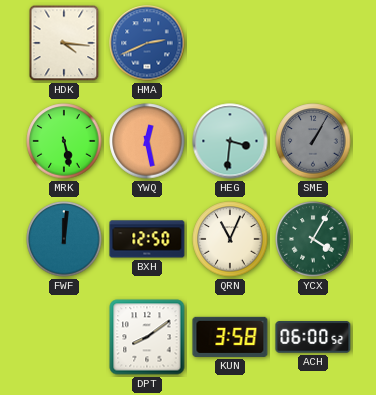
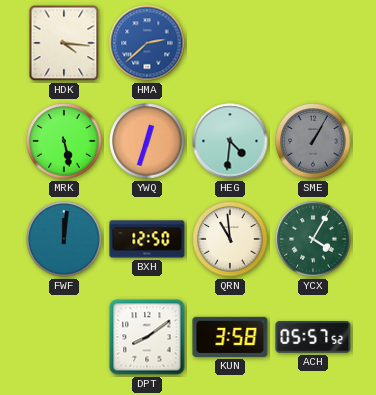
HMA: 2:41 -> 2:38
YWQ: 12:28 -> 12:33
HEG: 3:31 -> 4:31
QRN: 11:04 -> 10:59
ACH: 06:00 -> 05:57
